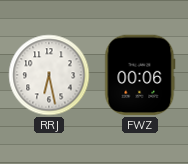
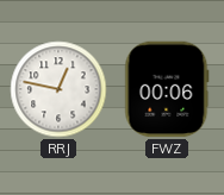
RRJ: 6:28 -> 12:47
